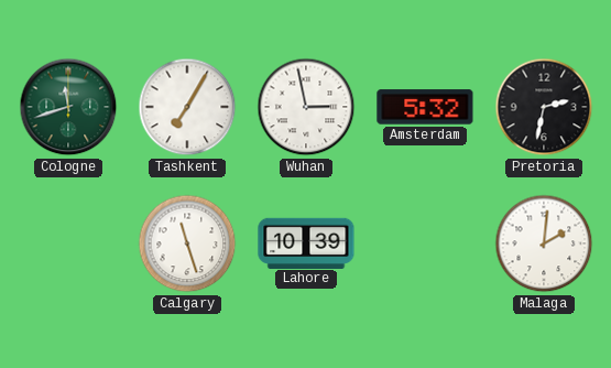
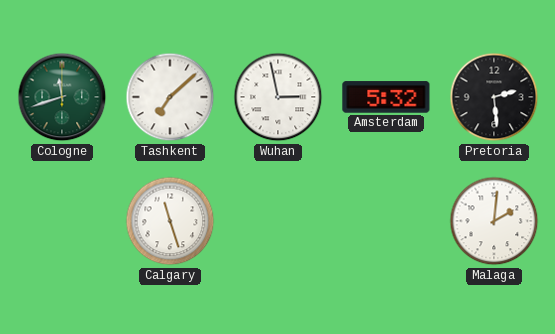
Tashkent: 7:05 -> 7:08
Pretoria: 2:32 -> 2:29
Lahore: 10:39 -> none
